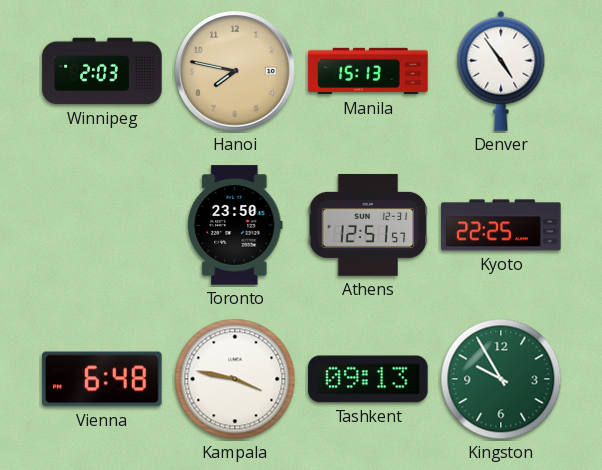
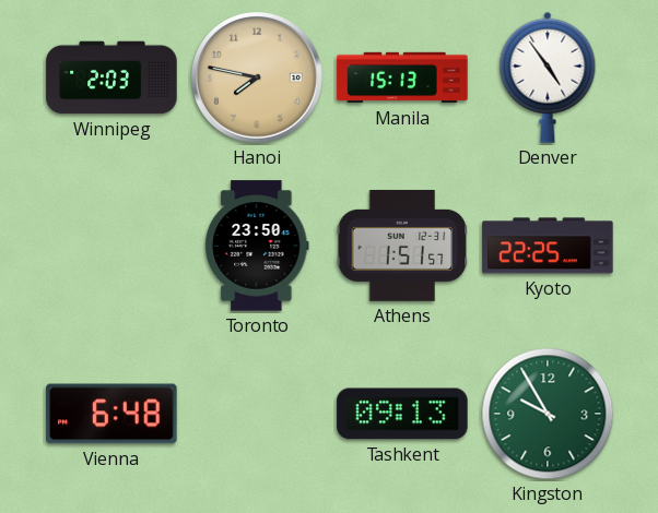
Athens: 12:51 -> 1:51
Kampala: 3:47 -> none
